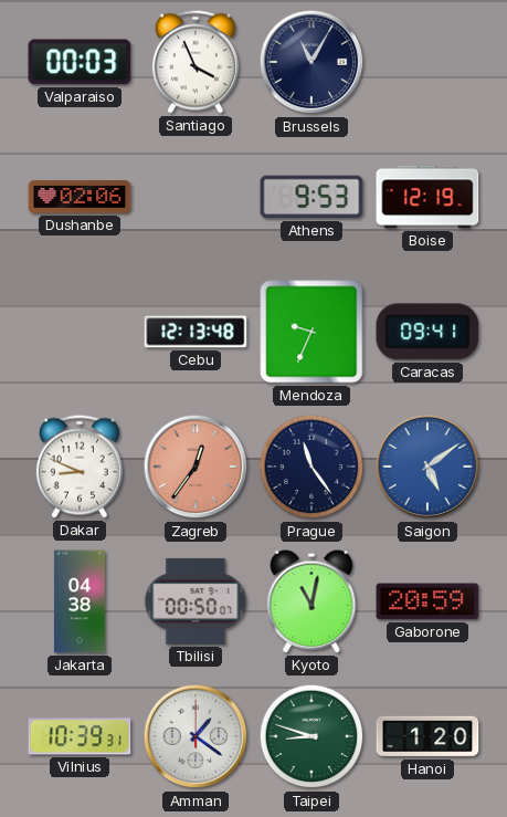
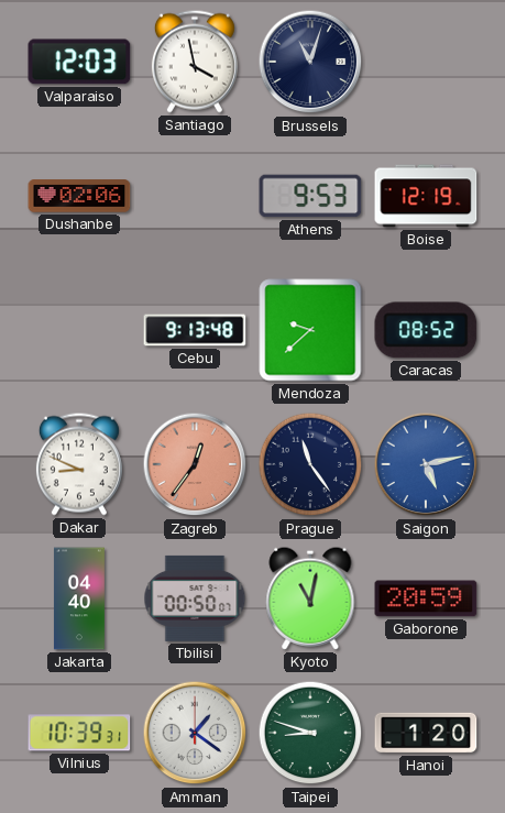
Valparaiso: 00:03 -> 12:03
Santiago: 3:56 -> 3:58
Brussels: 11:05 -> 11:03
Cebu: 12:13 -> 9:13
Mendoza: 9:34 -> 9:38
Caracas: 09:41 -> 08:52
Saigon: 5:09 -> 5:13
Jakarta: 04:38 -> 04:40
